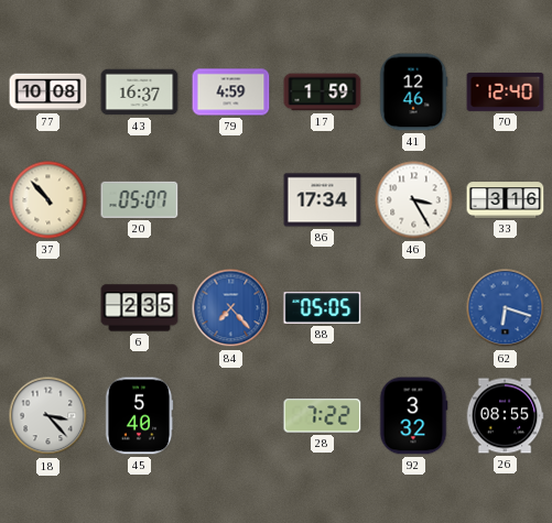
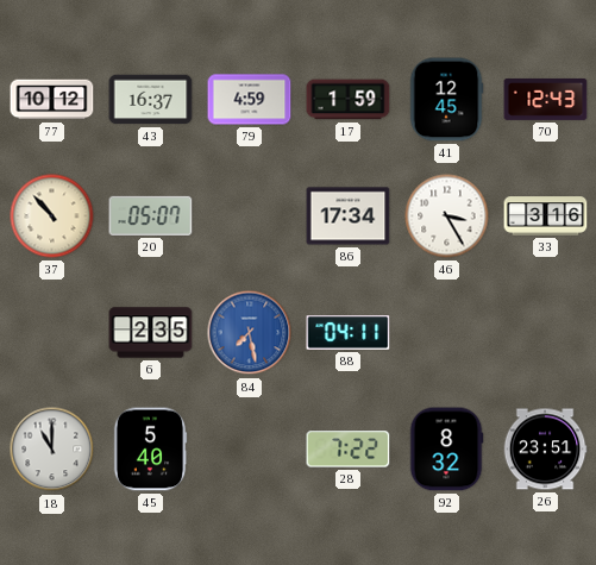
77: 10:08 -> 10:12
41: 12:46 -> 12:45
70: 12:40 -> 12:43
84: 7:23 -> 7:28
88: 05:05 -> 04:11
62: 6:18 -> none
18: 3:23 -> 11:00
92: 3:32 -> 8:32
26: 08:55 -> 23:51
